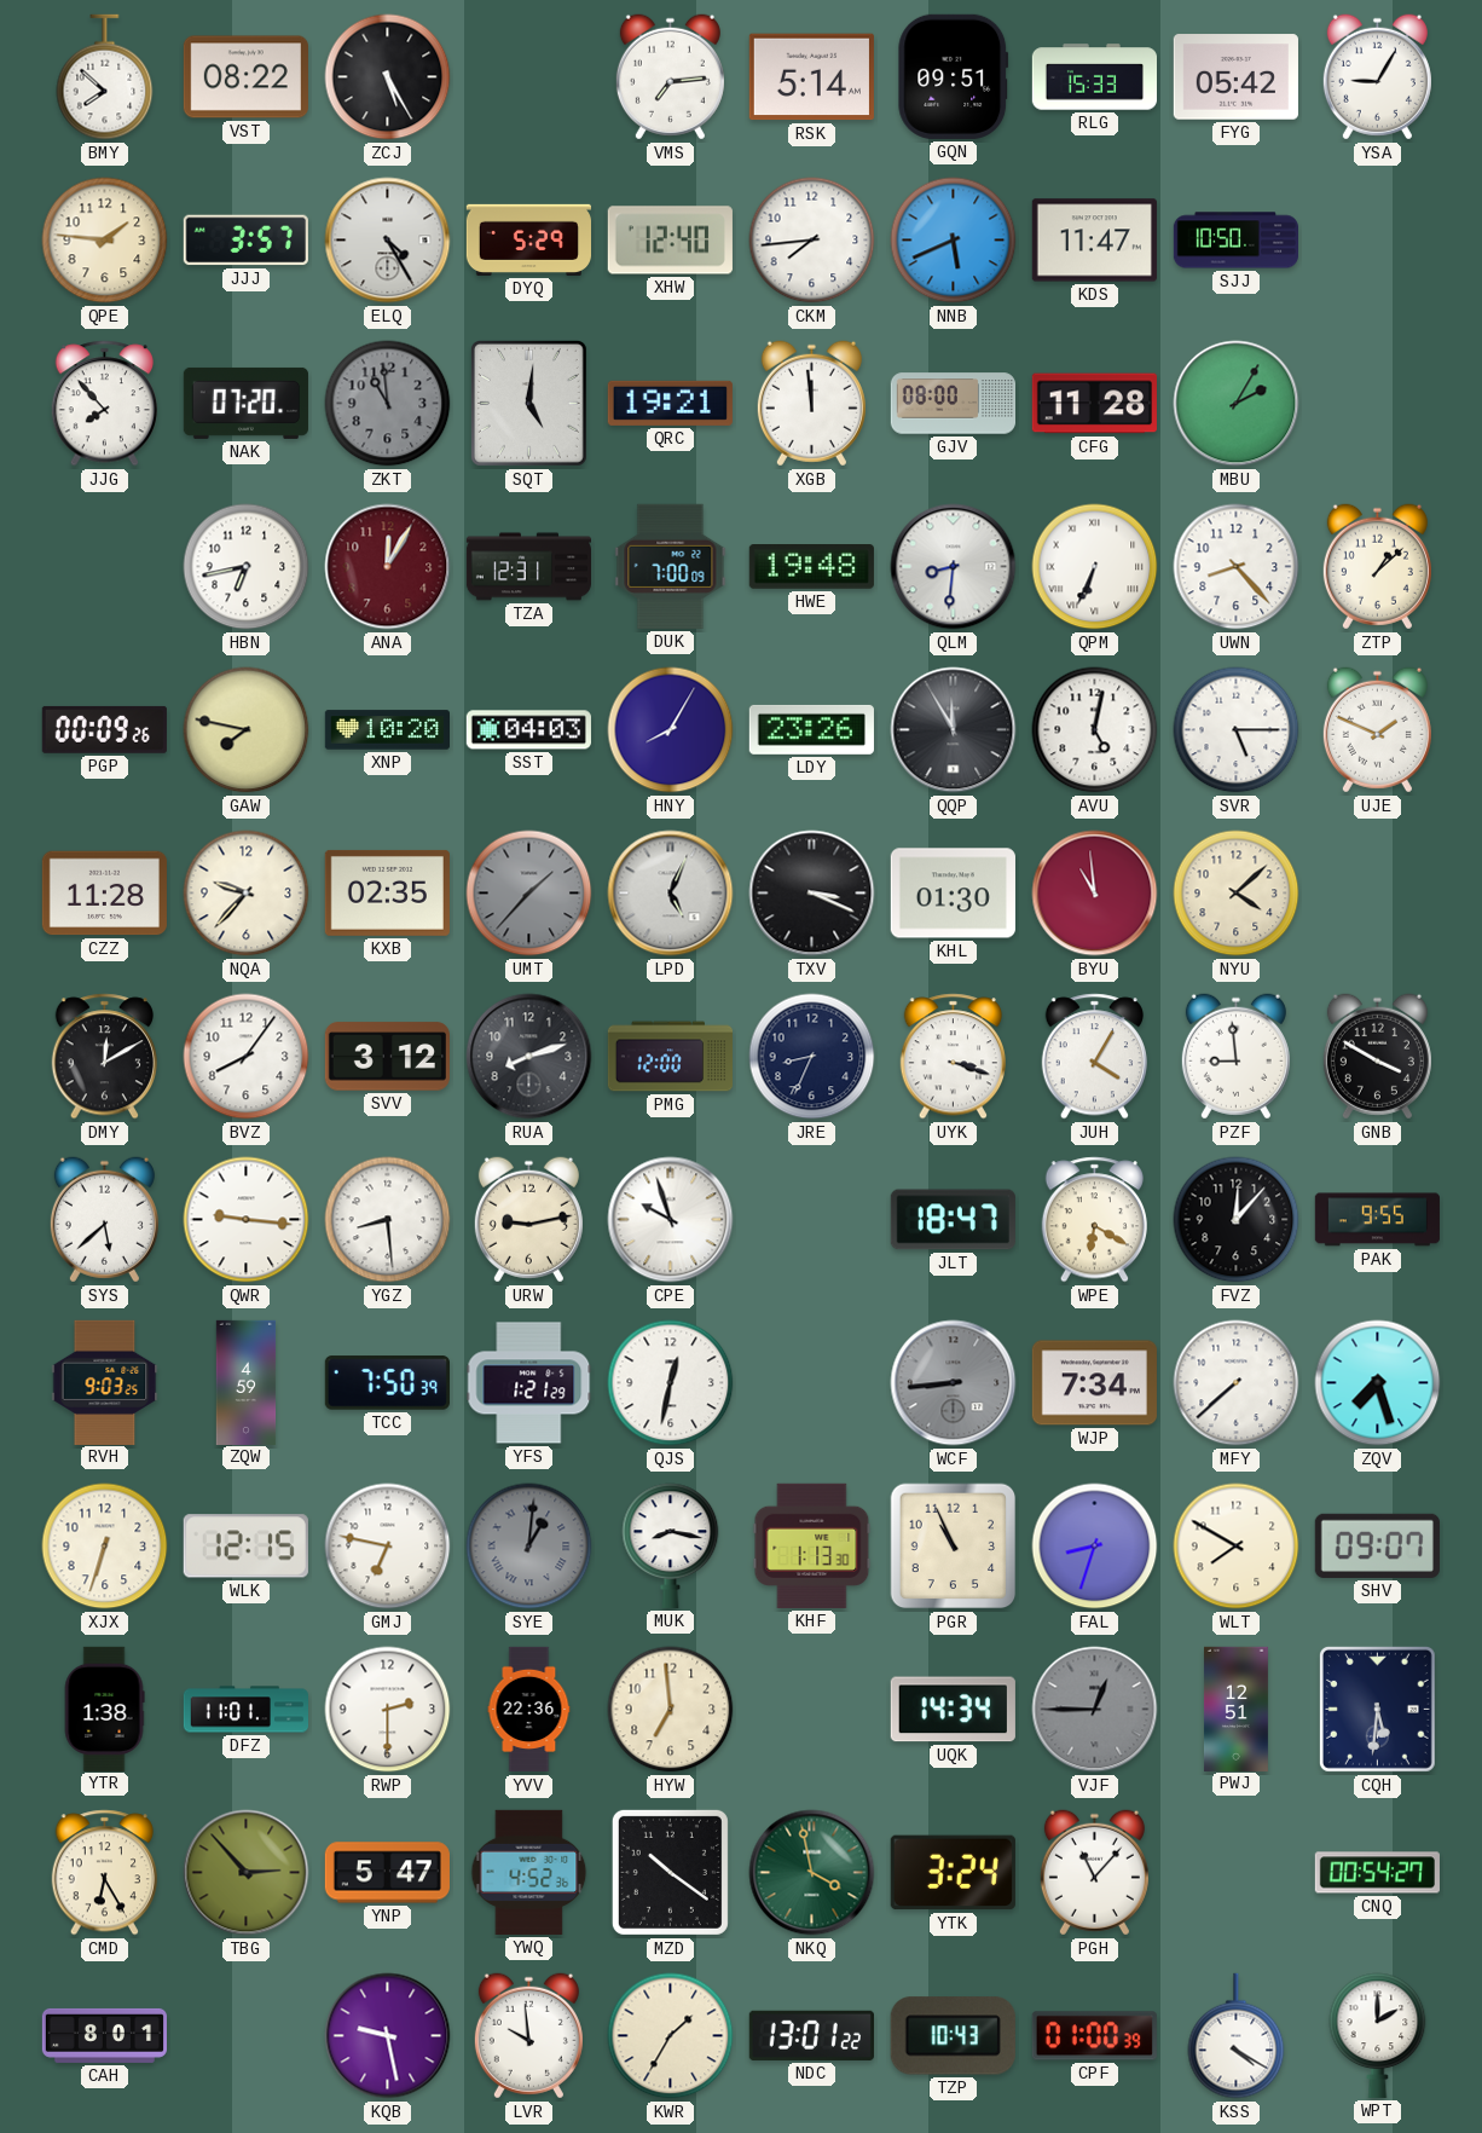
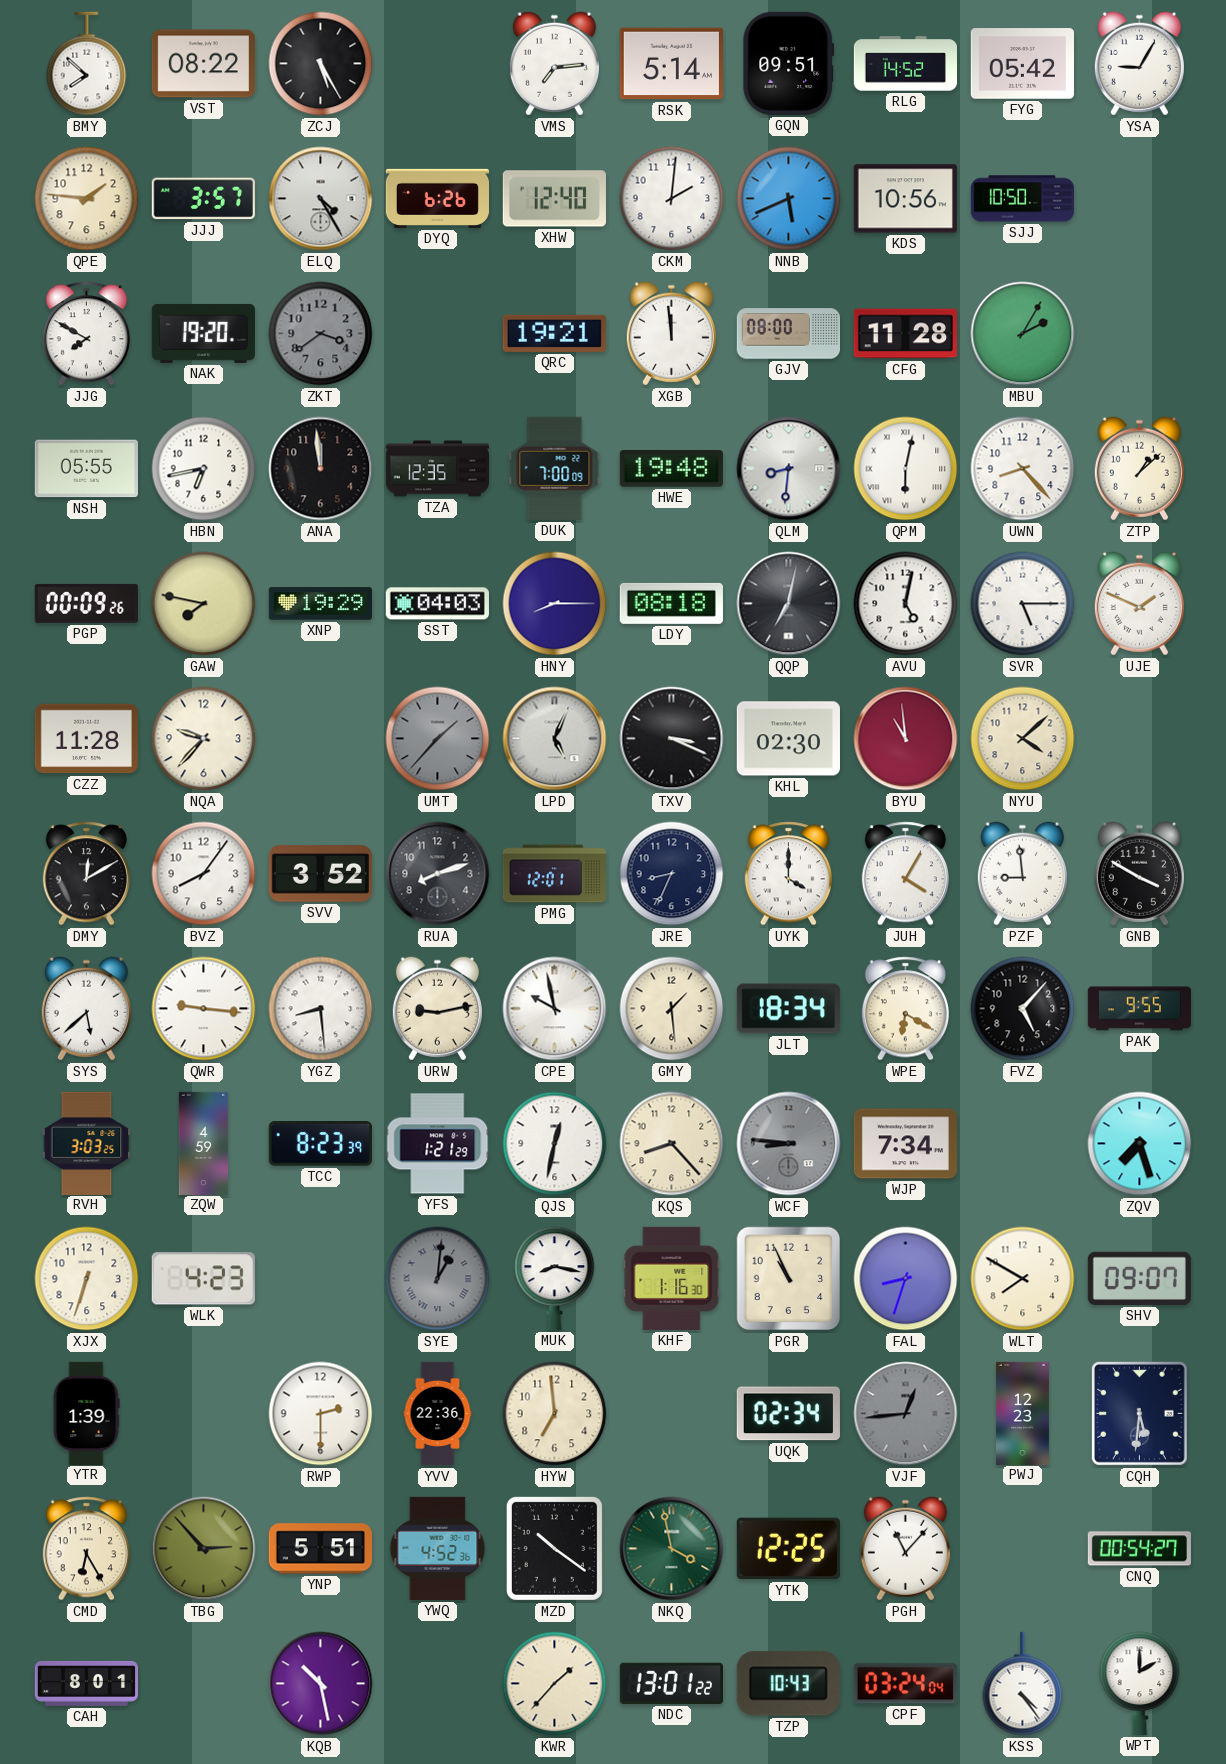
RLG: 15:33 -> 14:52
DYQ: 5:29 -> 6:26
CKM: 7:44 -> 2:01
KDS: 11:47 -> 10:56
JJG: 7:53 -> 7:50
NAK: 07:20 -> 19:20
ZKT: 10:59 -> 3:39
SQT: 5:01 -> none
NSH: none -> 05:55
ANA: 12:05 -> 11:59
ANA dial: burgundy -> black
TZA: 12:31 -> 12:35
QPM: 6:34 -> 6:02
XNP: 10:20 -> 19:29
HNY: 8:05 -> 8:15
LDY: 23:26 -> 08:18
QQP: 11:55 -> 7:02
KXB: 02:35 -> none
KHL: 01:30 -> 02:30
SVV: 3:12 -> 3:52
PMG: 12:00 -> 12:01
UYK: 3:18 -> 4:00
CPE: 9:57 -> 9:58
GMY: none -> 1:29
JLT: 18:47 -> 18:34
FVZ: 12:07 -> 5:07
RVH: 9:03 -> 3:03
TCC: 7:50 -> 8:23
KQS: none -> 8:23
WCF: 8:44 -> 8:46
MFY: 7:38 -> none
WLK: 12:15 -> 4:23
GMJ: 6:47 -> none
KHF: 1:13 -> 1:16
YTR: 1:38 -> 1:39
DFZ: 11:01 -> none
UQK: 14:34 -> 02:34
VJF: 12:45 -> 12:44
PWJ: 12:51 -> 12:23
YNP: 5:47 -> 5:51
YTK: 3:24 -> 12:25
KQB: 9:28 -> 10:28
LVR: 9:59 -> none
KWR: 1:35 -> 1:37
CPF: 01:00 -> 03:24
KSS: 4:20 -> 4:24
